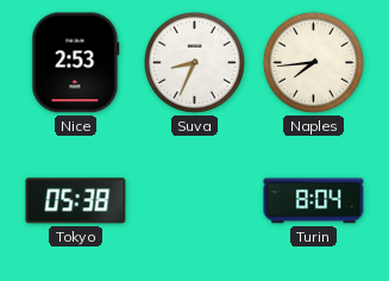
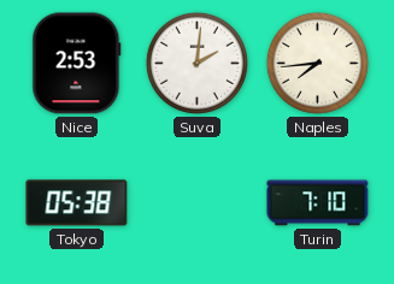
Suva: 8:34 -> 2:01
Turin: 8:04 -> 7:10
